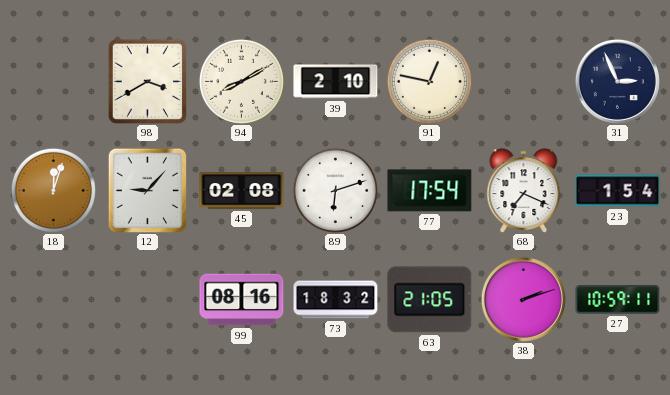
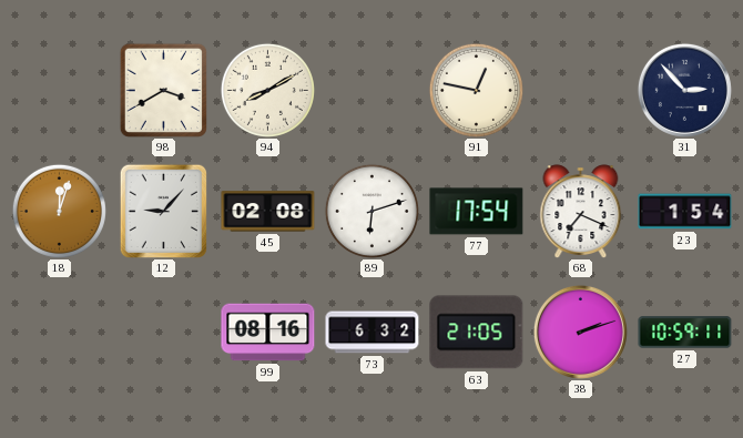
39: 2:10 -> none
31: 2:56 -> 2:53
73: 18:32 -> 6:32
